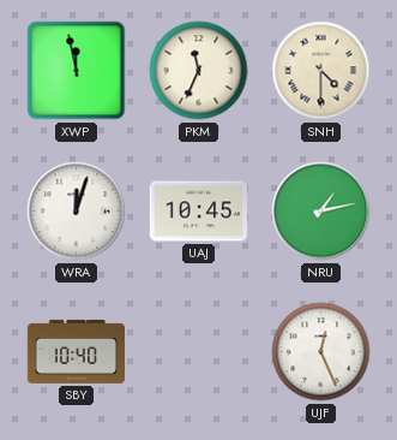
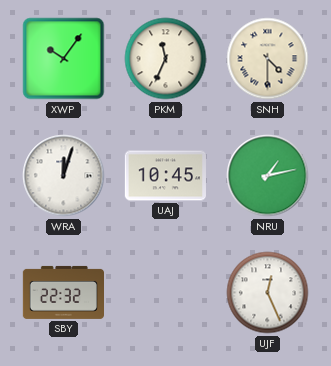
XWP: 11:58 -> 10:06
SBY: 10:40 -> 22:32
